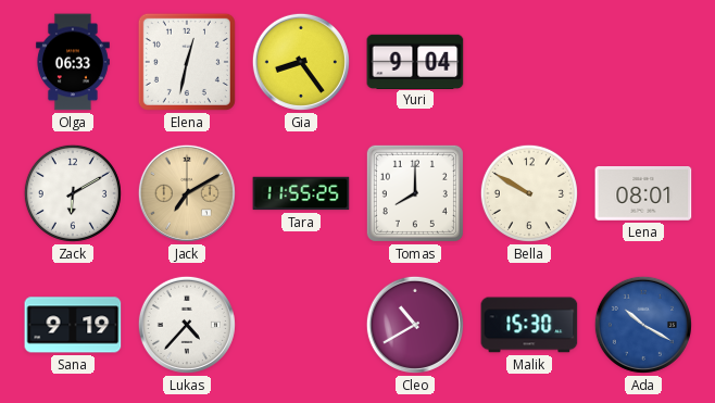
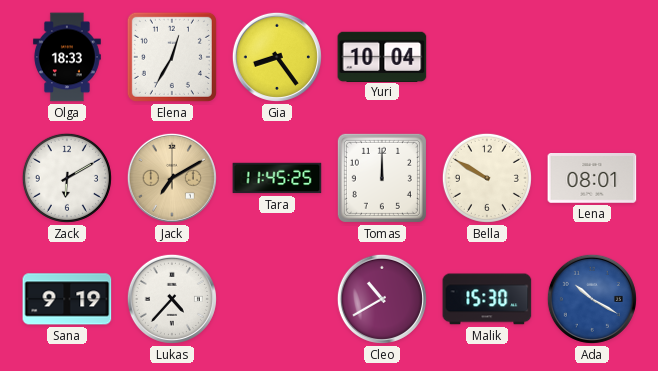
Olga: 06:33 -> 18:33
Elena: 12:32 -> 12:35
Yuri: 9:04 -> 10:04
Tara: 11:55 -> 11:45
Tomas: 8:00 -> 12:00
